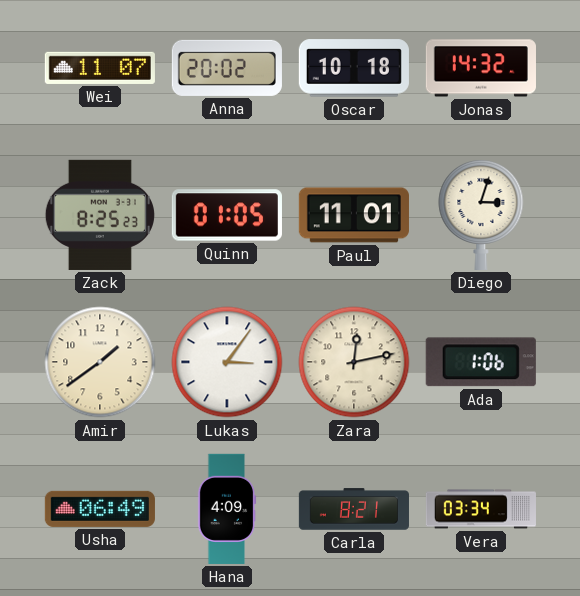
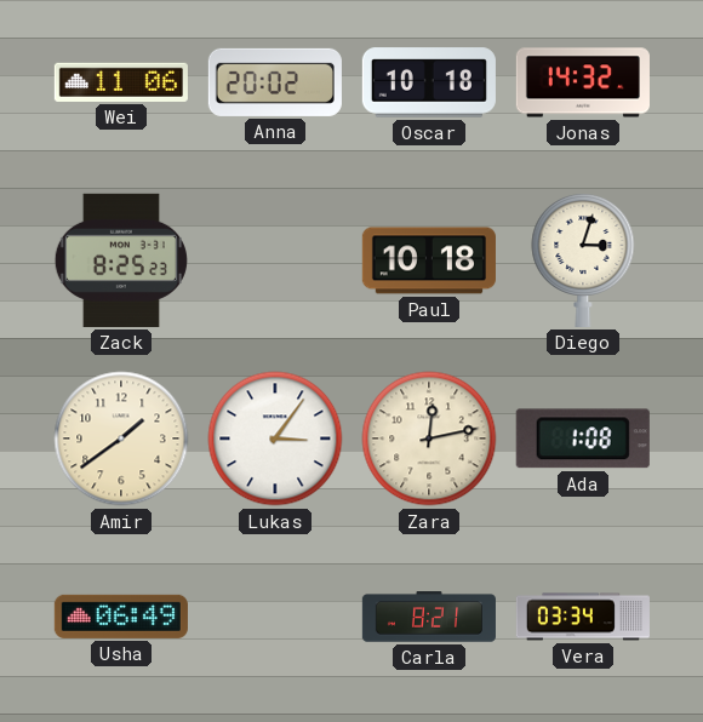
Wei: 11:07 -> 11:06
Quinn: 01:05 -> none
Paul: 11:01 -> 10:18
Ada: 1:06 -> 1:08
Hana: 4:09 -> none
